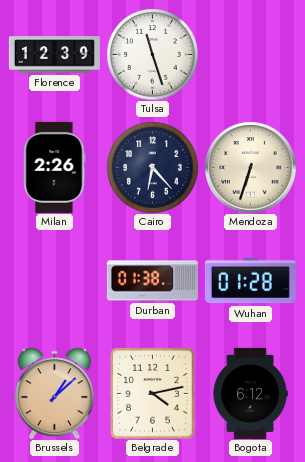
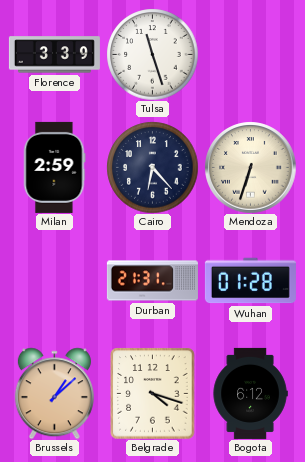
Florence: 12:39 -> 3:39
Milan: 2:26 -> 2:59
Durban: 01:38 -> 21:31
Belgrade: 4:13 -> 4:18
